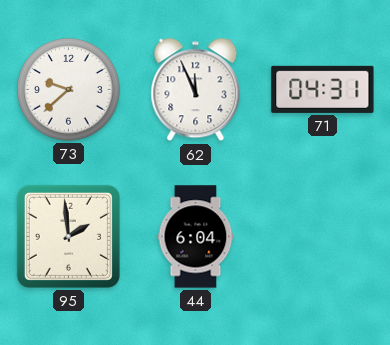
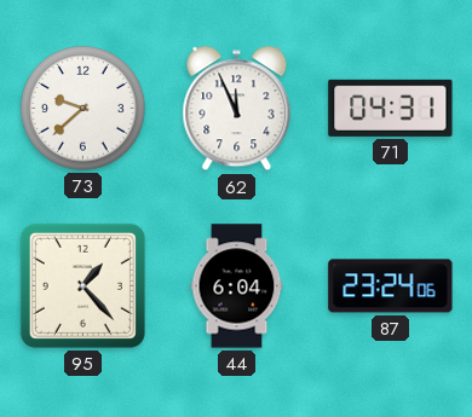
95: 1:59 -> 1:23
87: none -> 23:24
